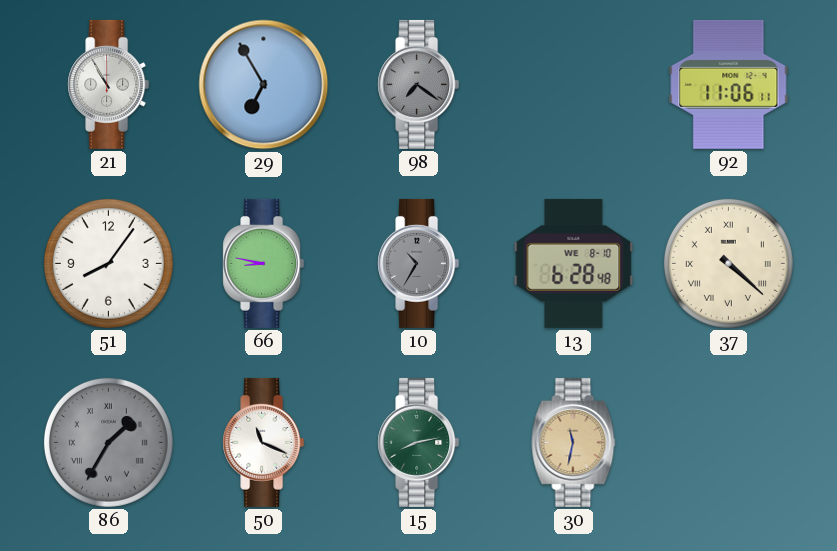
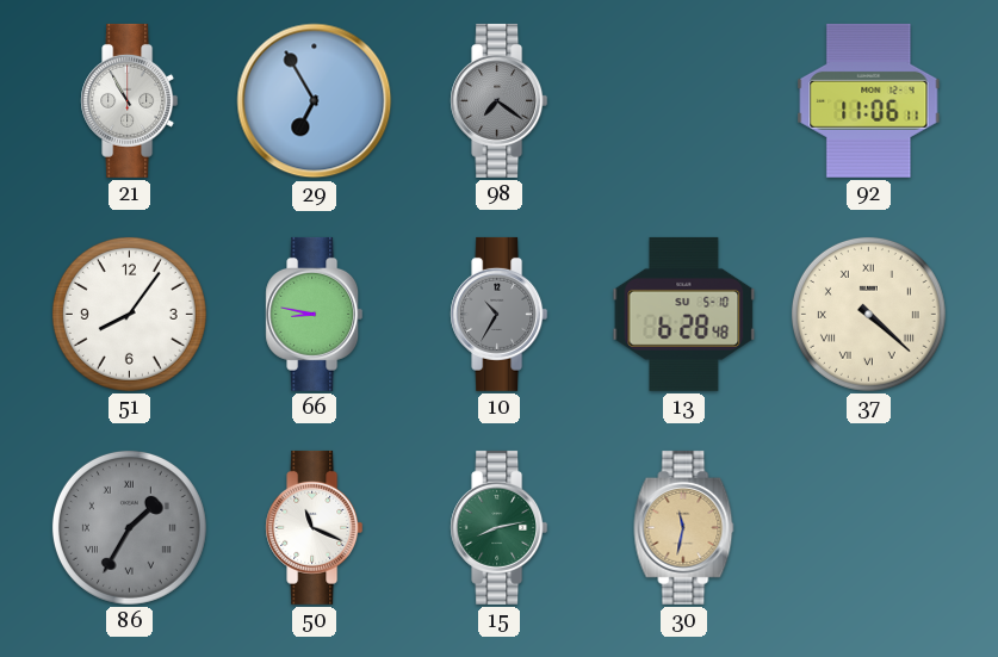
13 date: WE 8-10 -> SU 5-10
